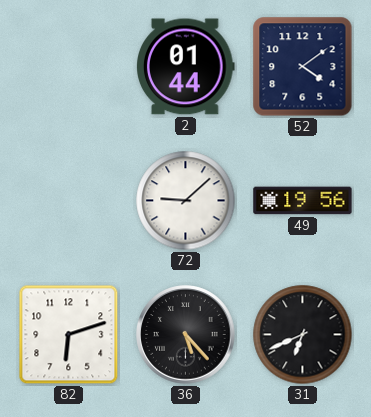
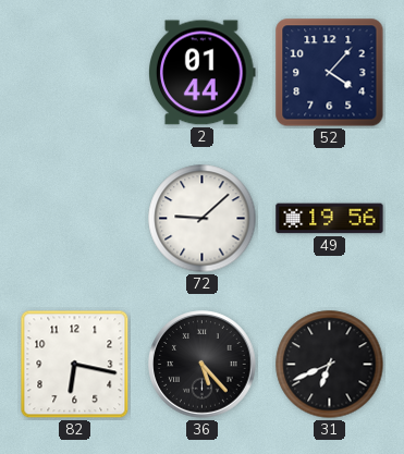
52: 4:09 -> 4:07
82: 6:12 -> 6:17
